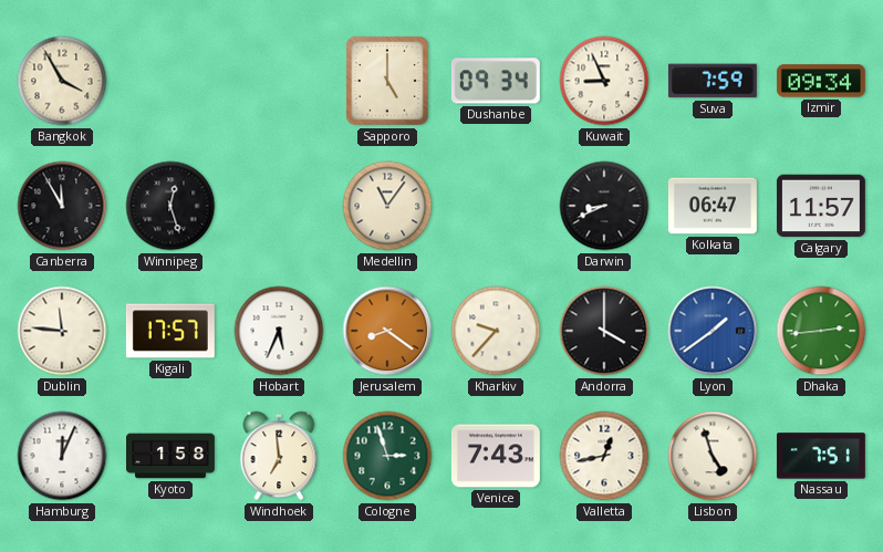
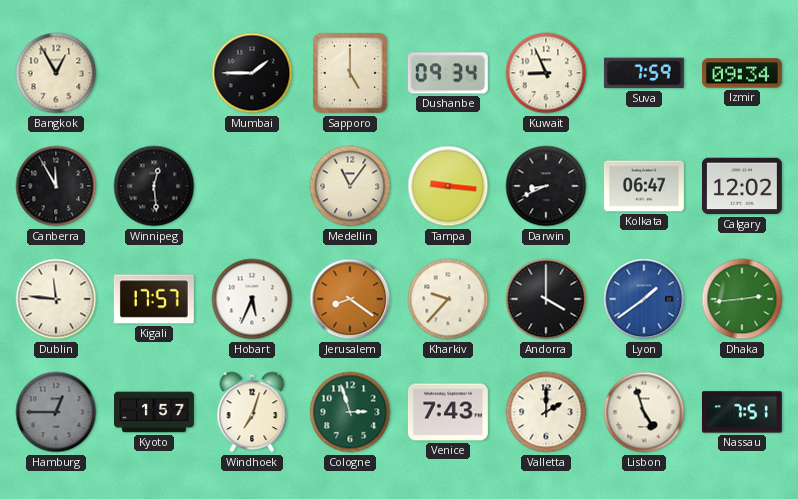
Bangkok: 3:55 -> 12:55
Mumbai: none -> 1:45
Winnipeg: 12:27 -> 12:29
Tampa: none -> 9:16
Calgary: 11:57 -> 12:02
Hamburg: 12:04 -> 12:45
Hamburg dial: white -> grey
Kyoto: 1:58 -> 1:57
Windhoek: 6:59 -> 7:03
Valletta: 12:43 -> 2:00
